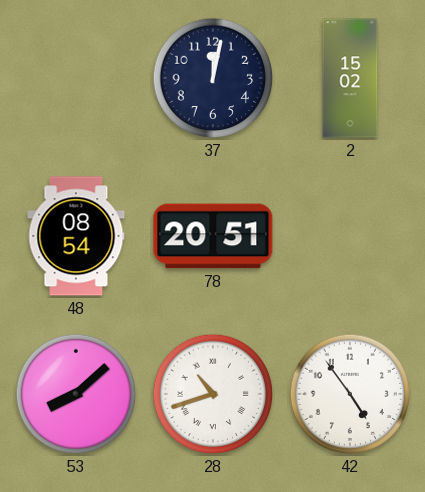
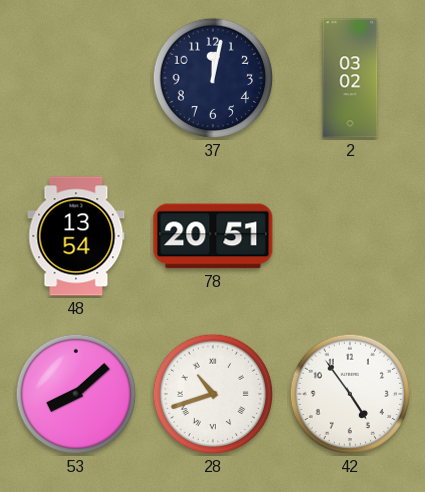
2: 15:02 -> 03:02
48: 08:54 -> 13:54
